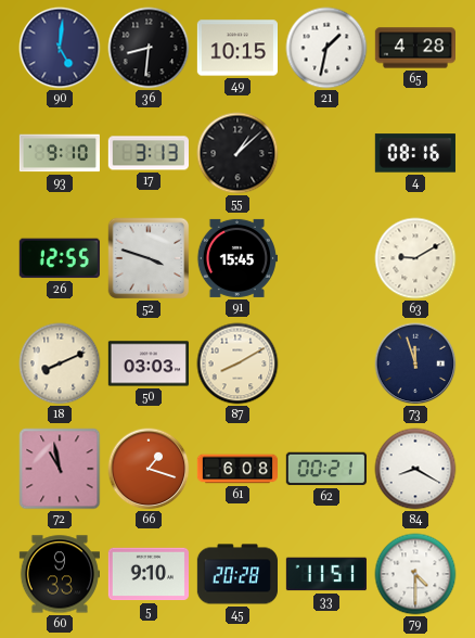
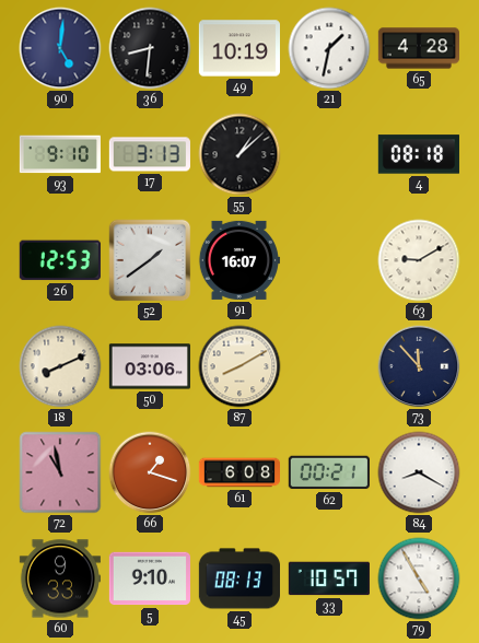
49: 10:15 -> 10:19
4: 08:16 -> 08:18
26: 12:55 -> 12:53
52: 3:48 -> 1:39
91: 15:45 -> 16:07
50: 03:03 -> 03:06
73: 11:57 -> 11:53
45: 20:28 -> 08:13
33: 11:51 -> 10:57
79: 4:30 -> 4:55
